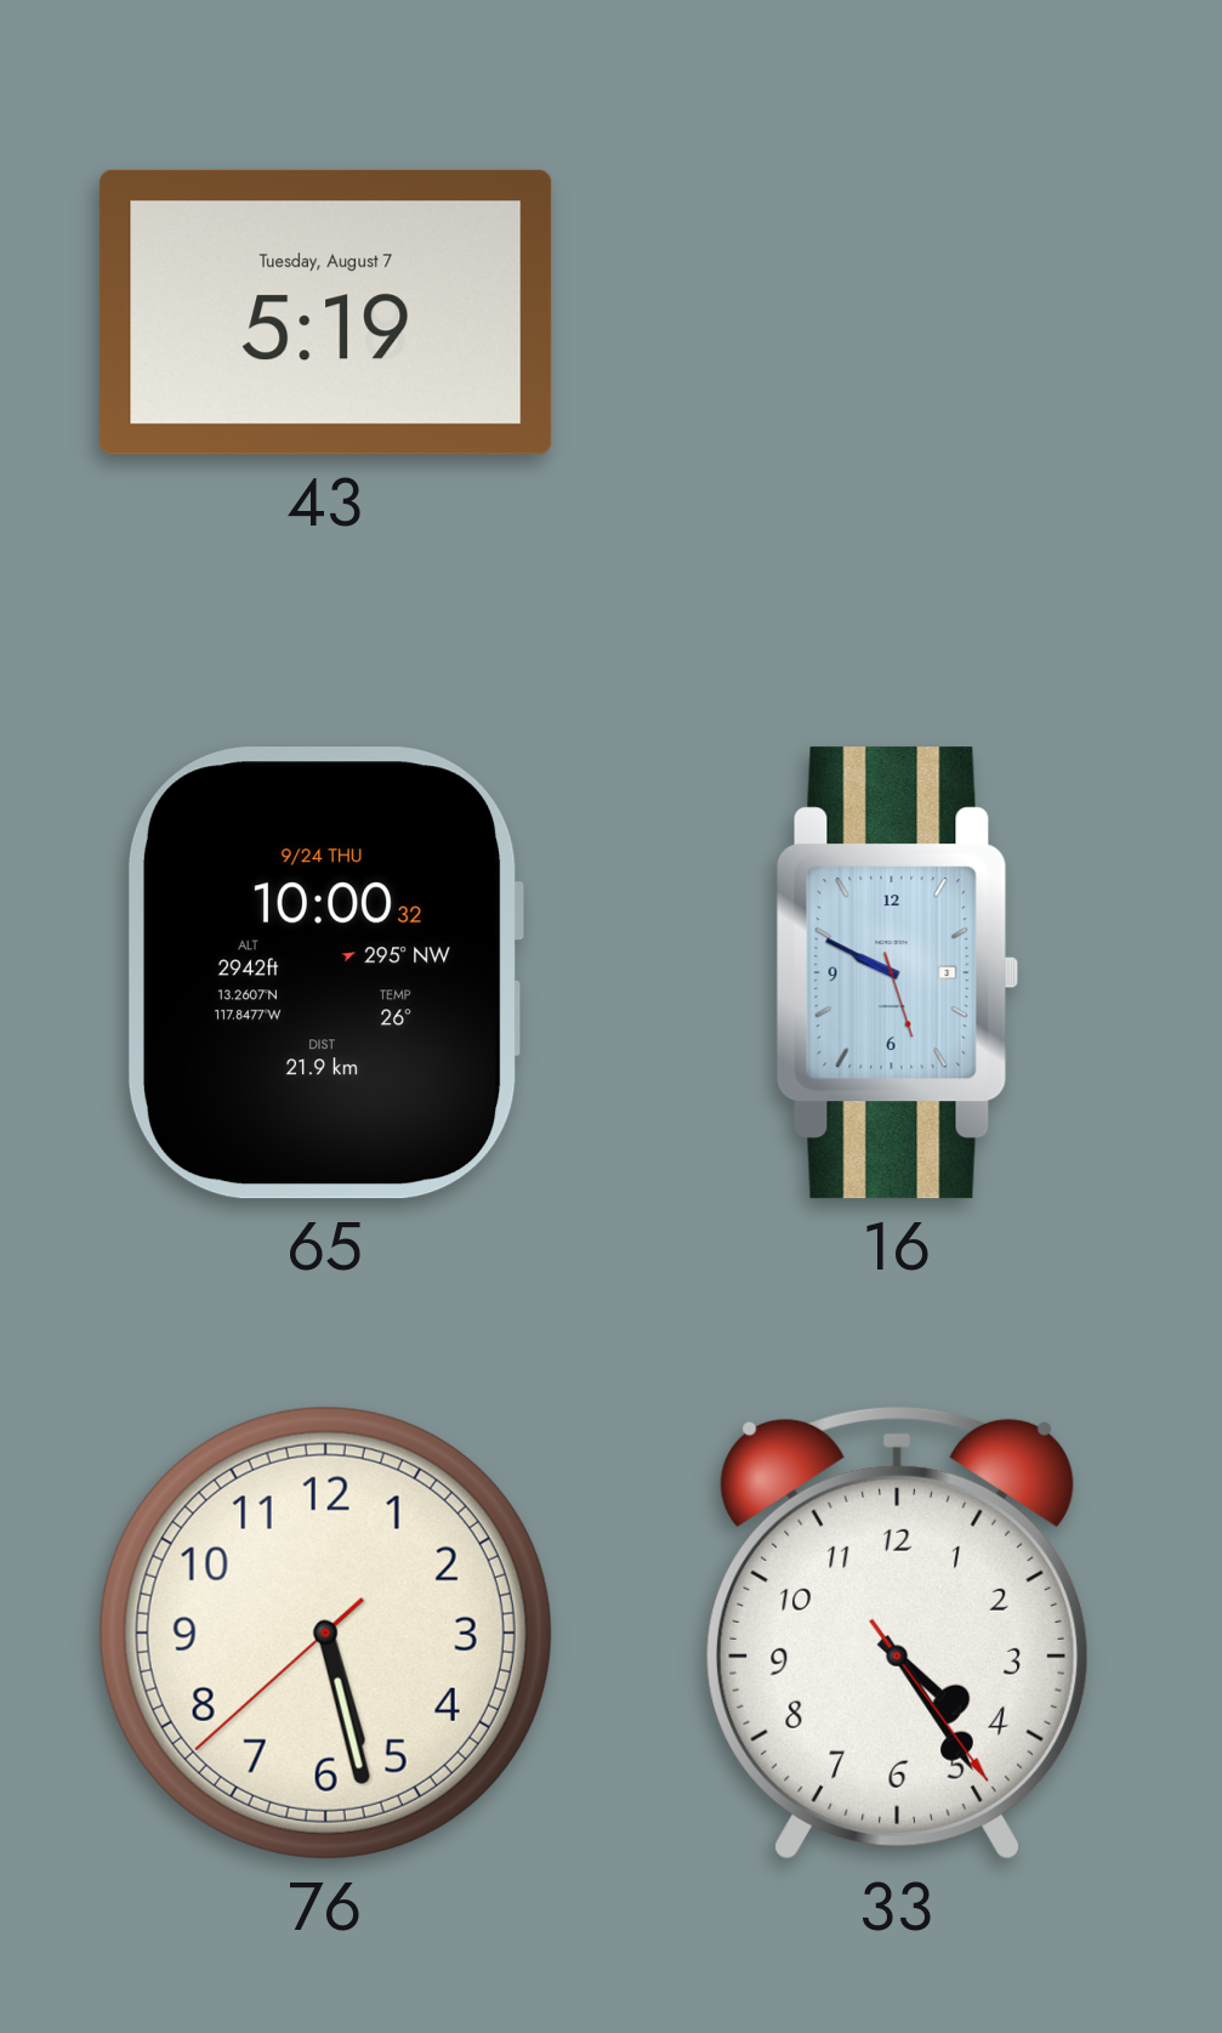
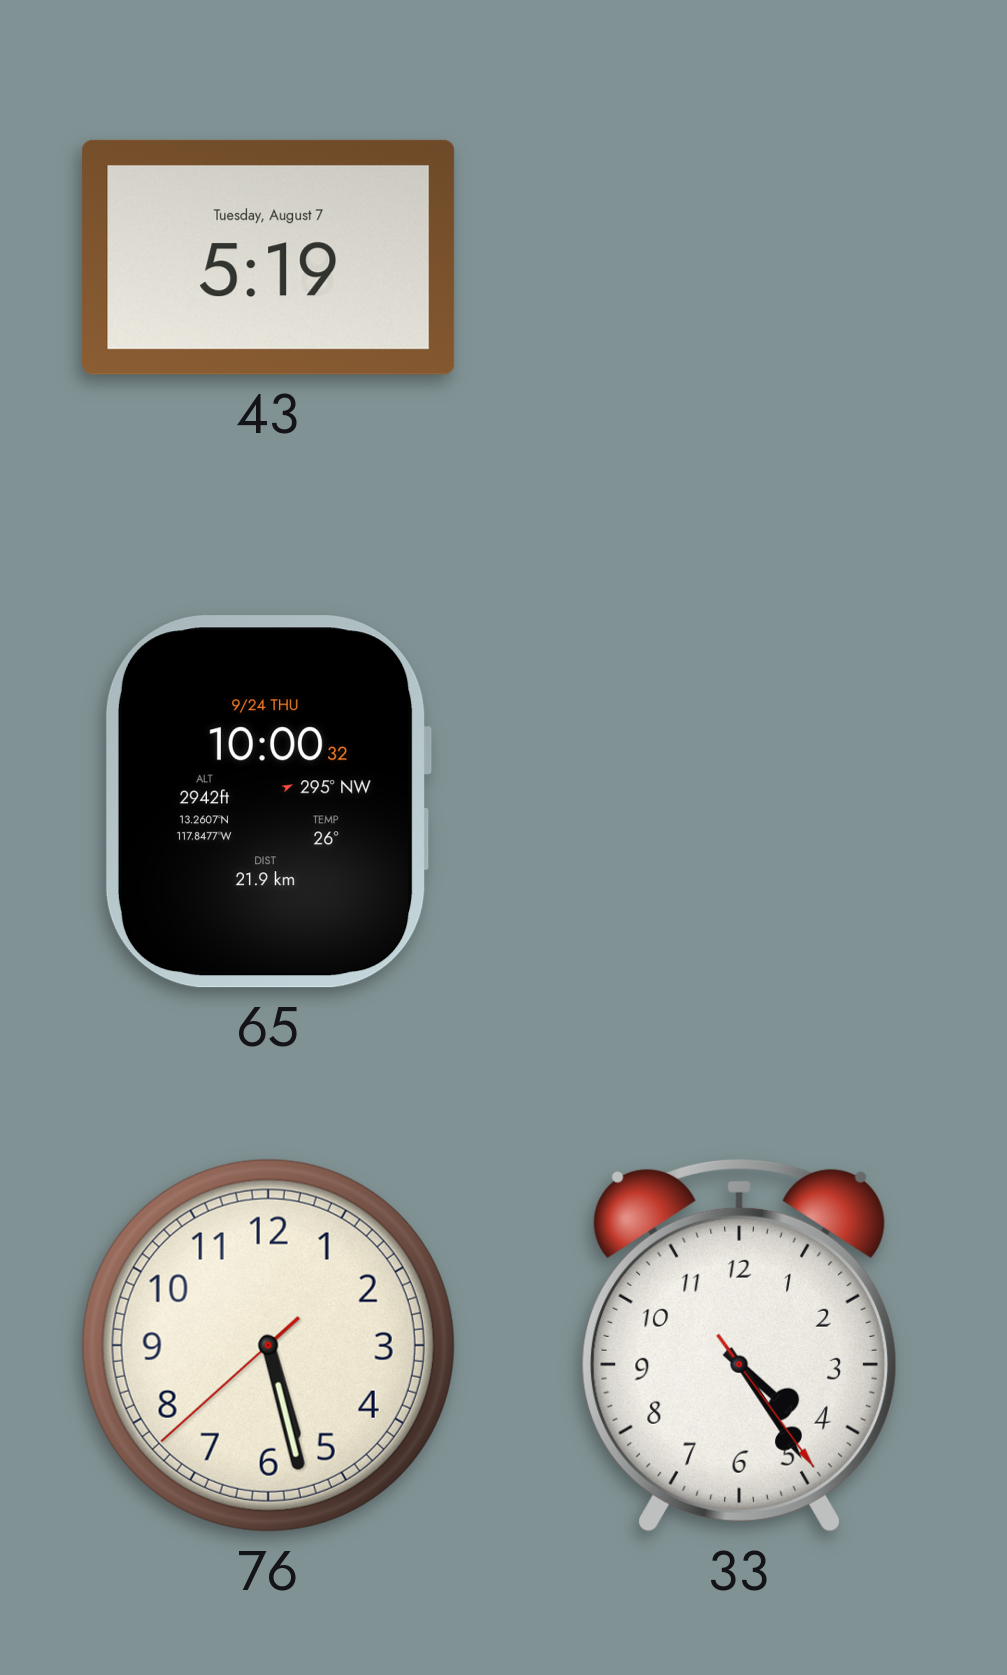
16: 9:49 -> none
